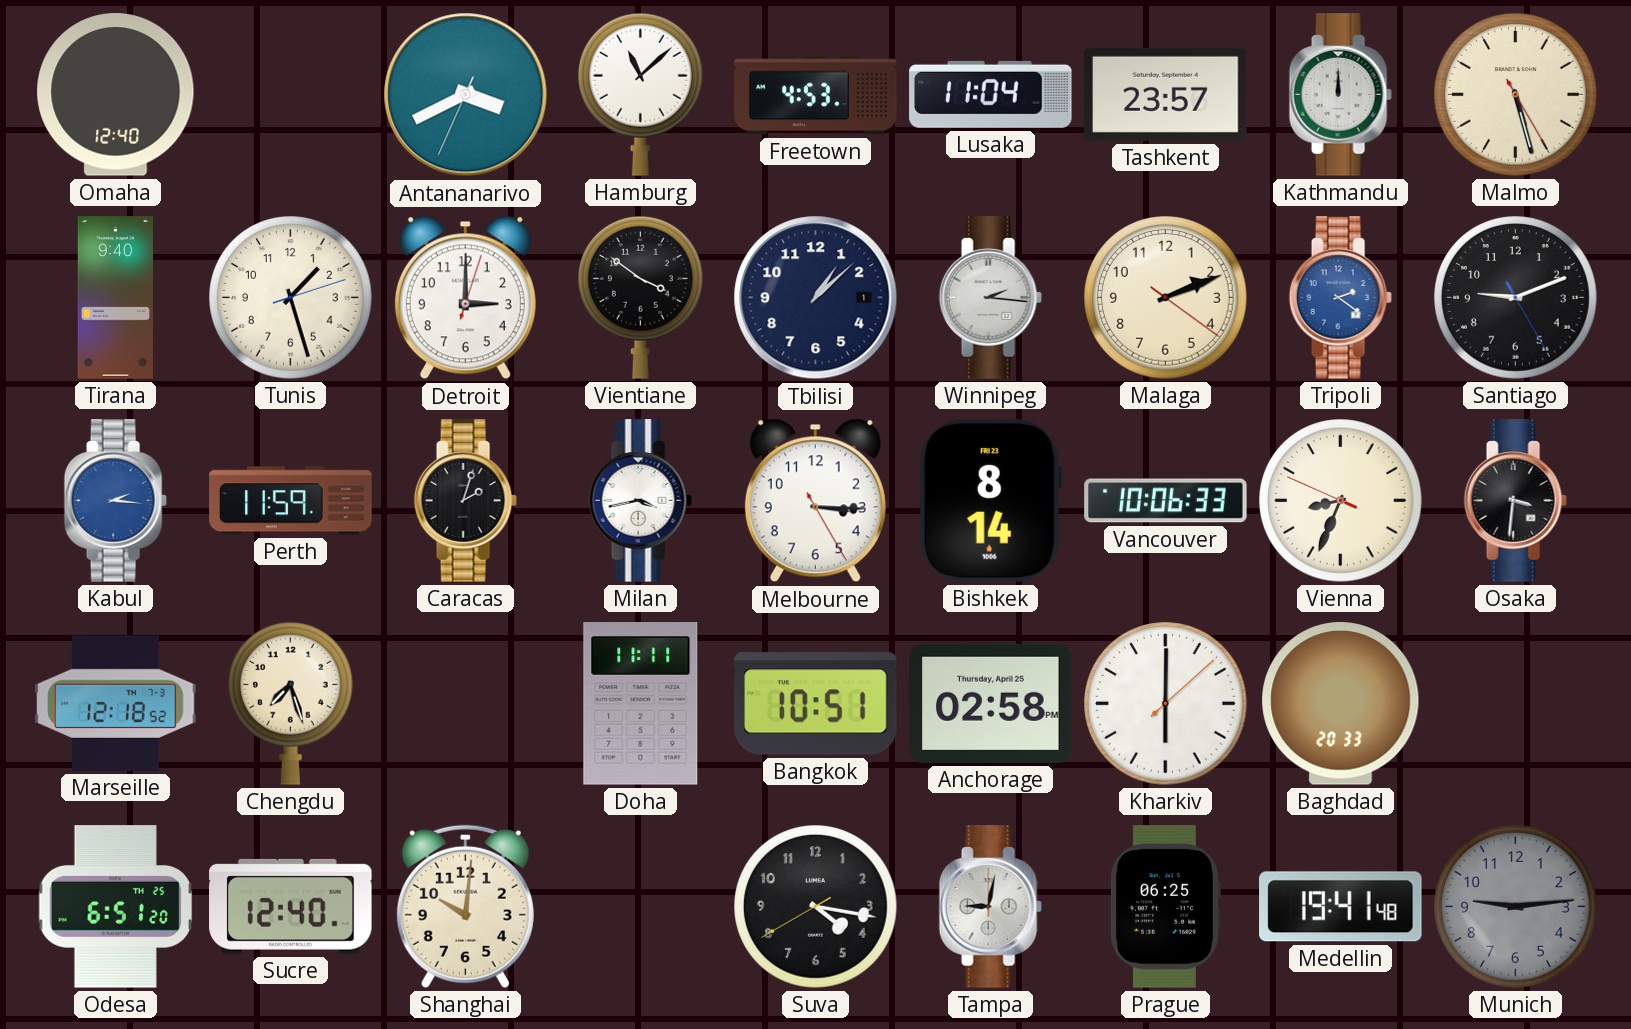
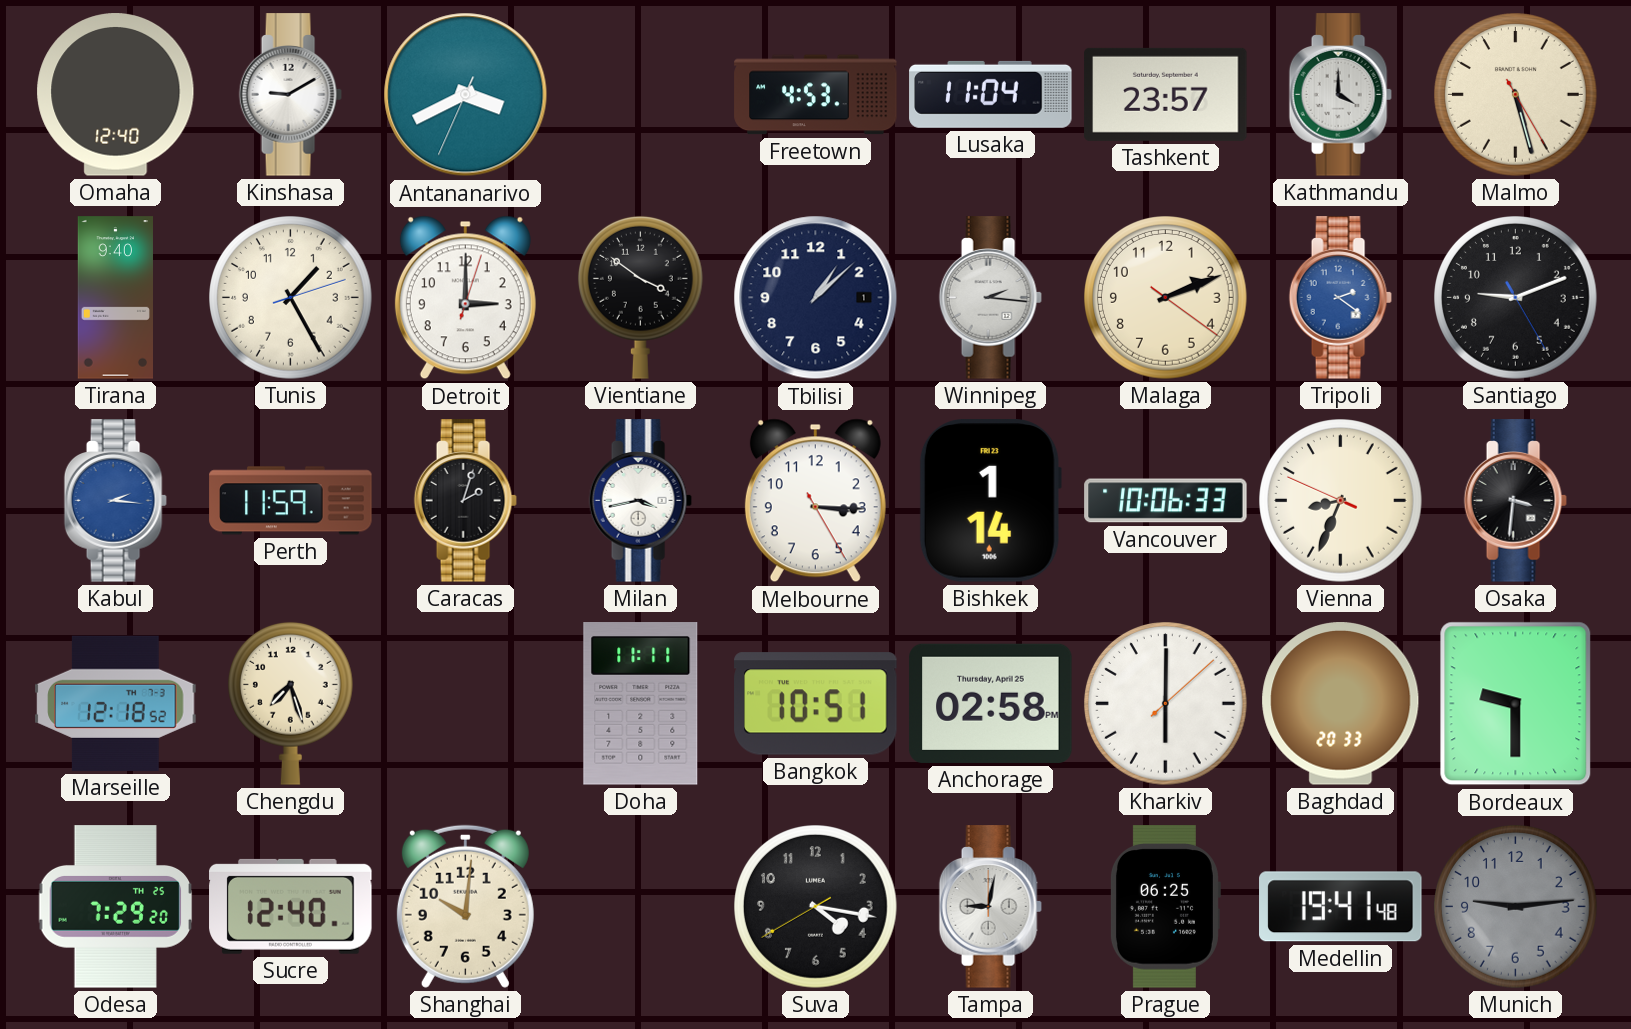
Kinshasa: none -> 9:10
Hamburg: 11:08 -> none
Kathmandu: 12:00 -> 4:00
Tunis: 1:27 -> 1:25
Bishkek: 8:14 -> 1:14
Bordeaux: none -> 9:30
Odesa: 6:51 -> 7:29
